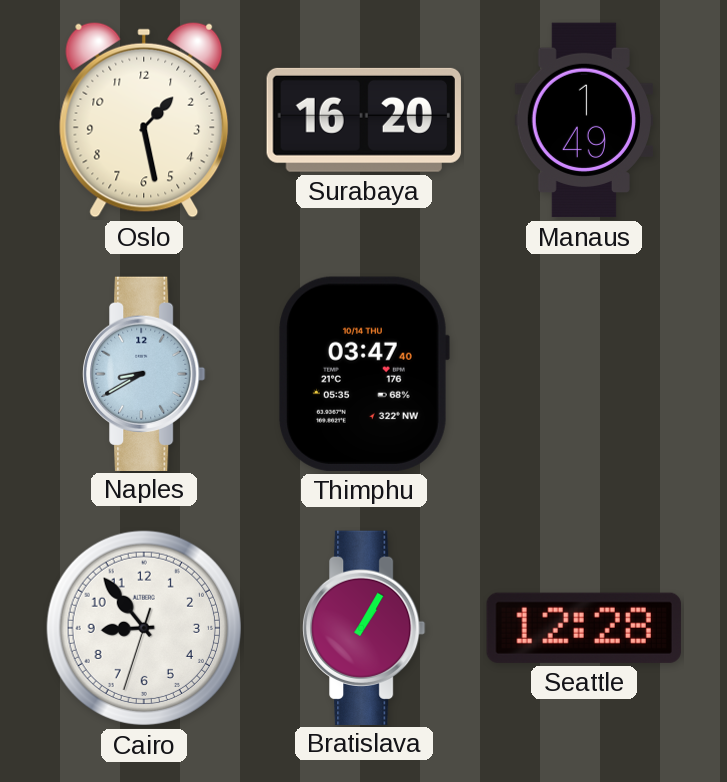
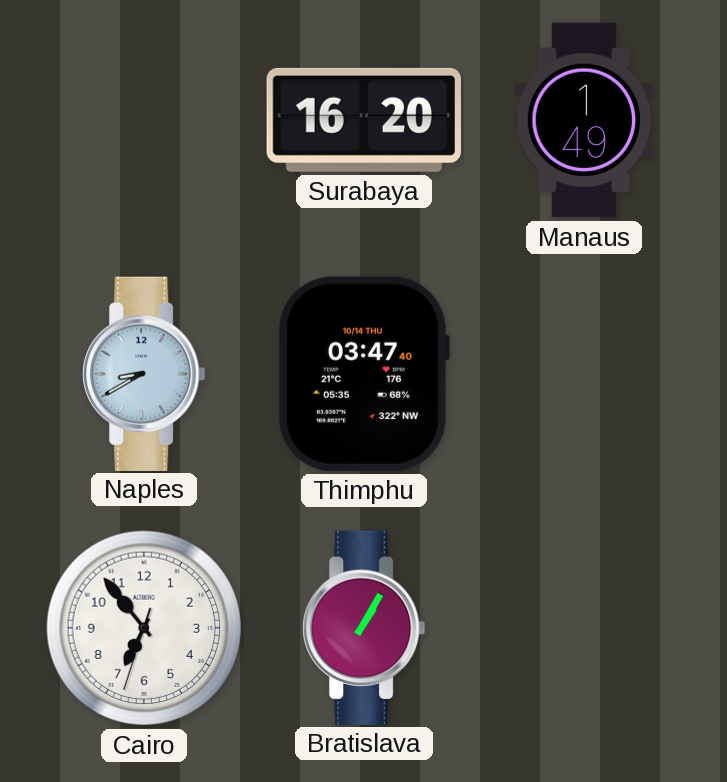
Oslo: 1:28 -> none
Cairo: 8:53 -> 6:53
Seattle: 12:28 -> none
